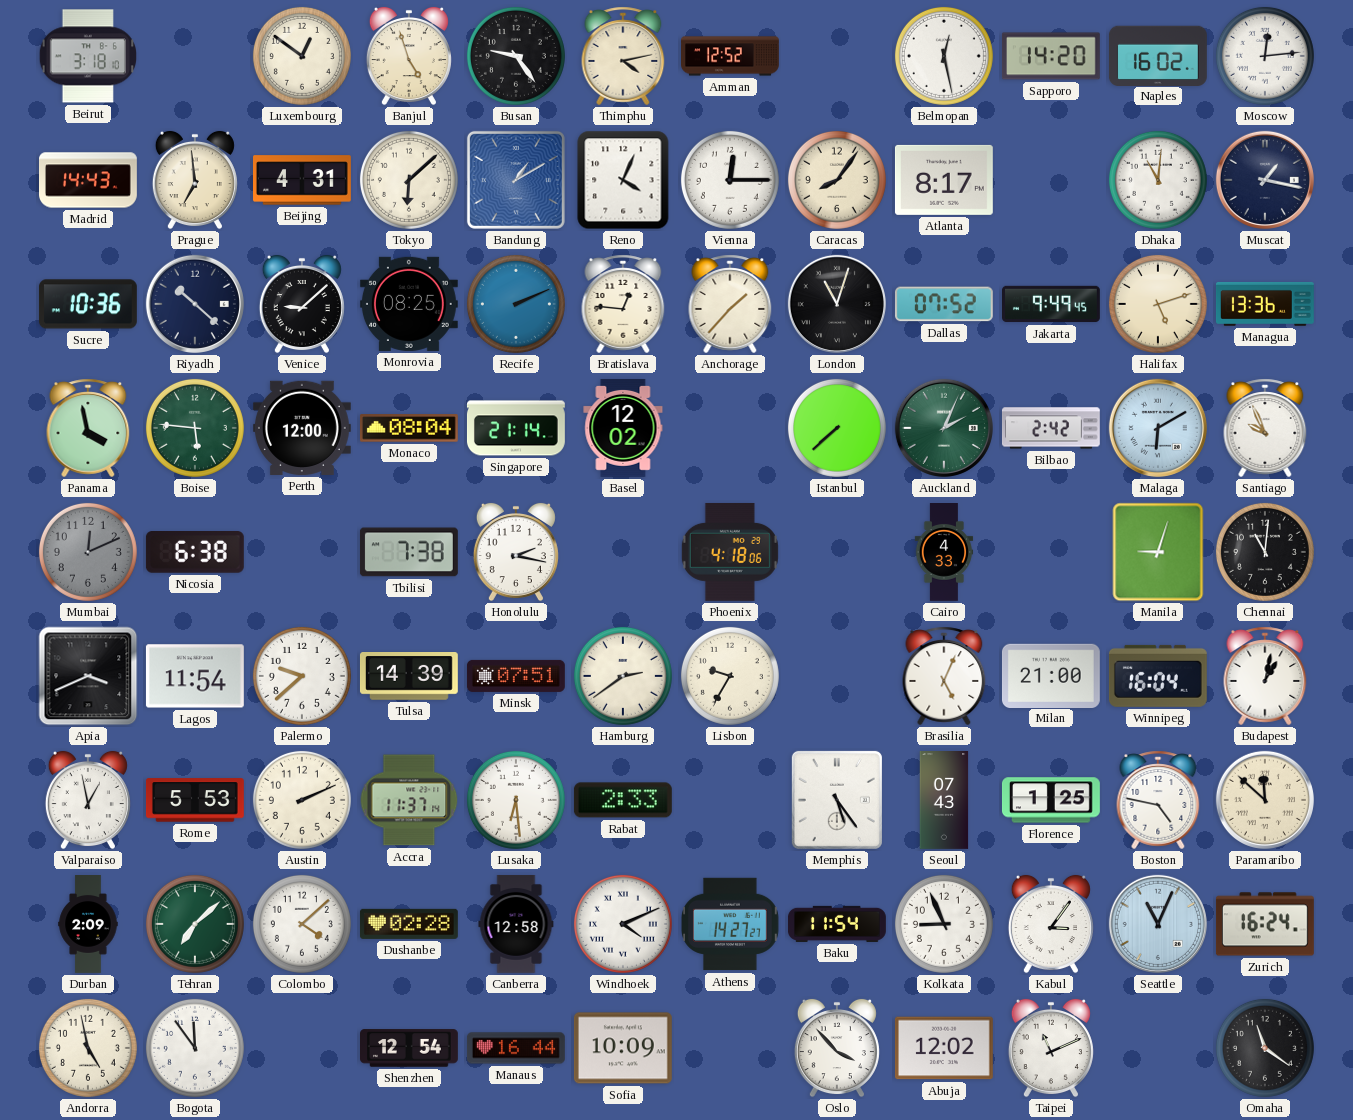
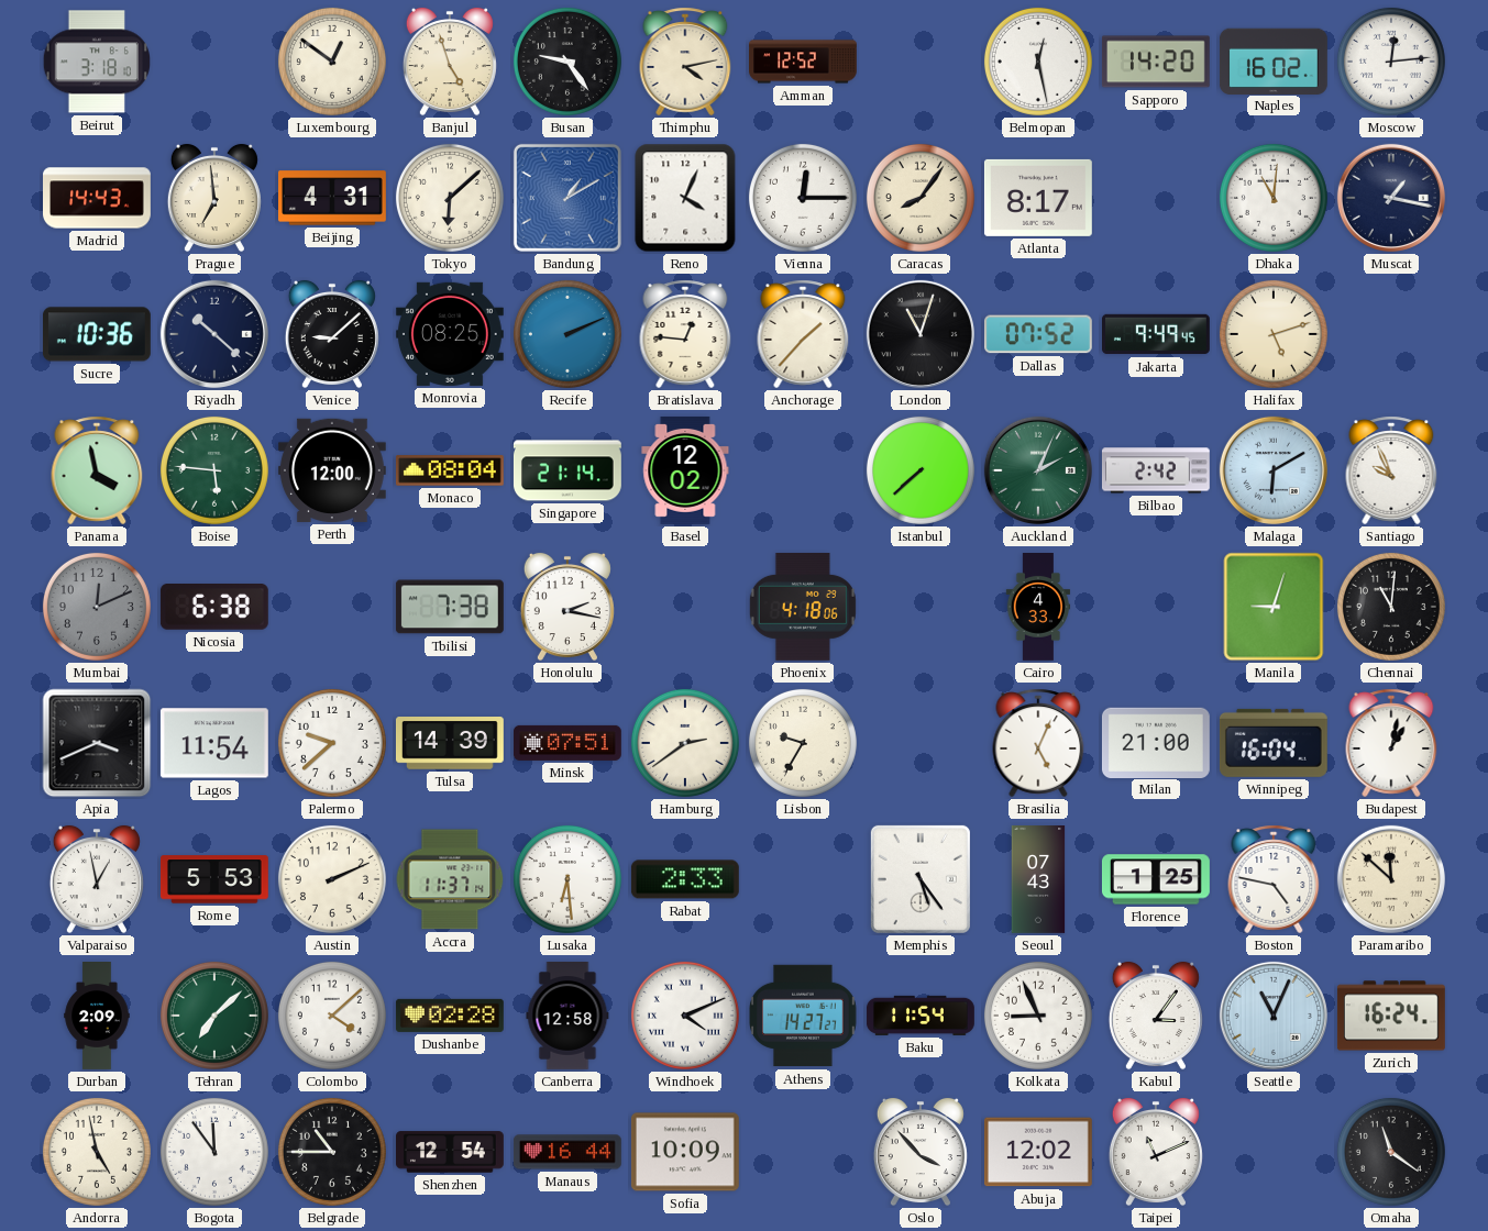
Managua: 13:36 -> none
Belgrade: none -> 10:45
